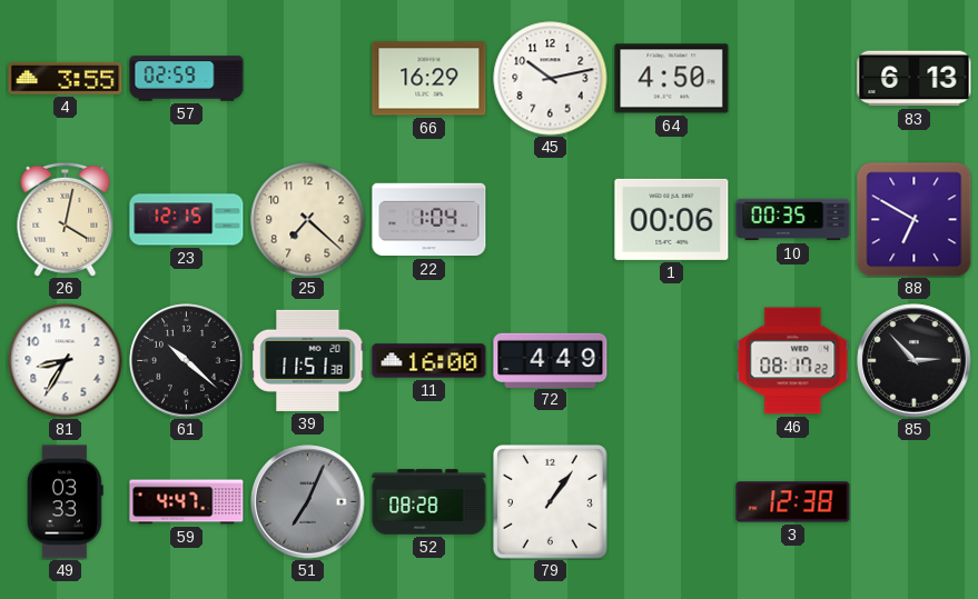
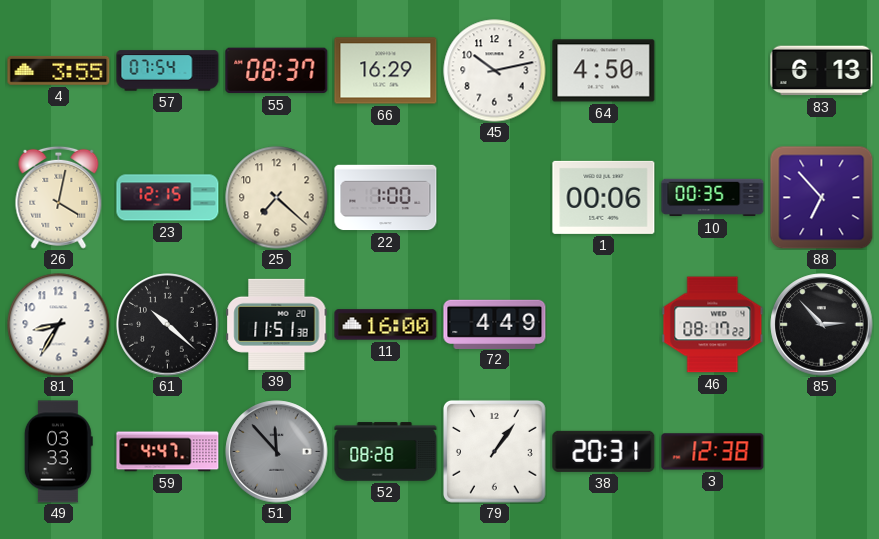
57: 02:59 -> 07:54
55: none -> 08:37
22: 1:04 -> 1:00
88: 6:50 -> 6:53
51: 7:04 -> 11:53
38: none -> 20:31
